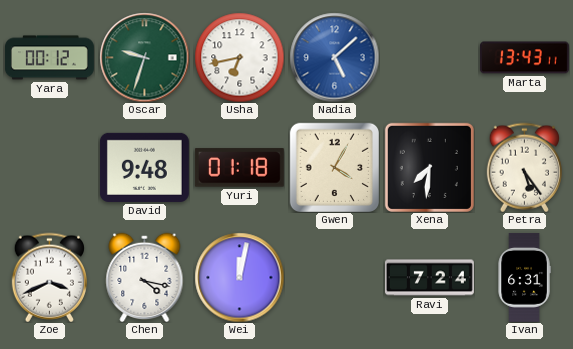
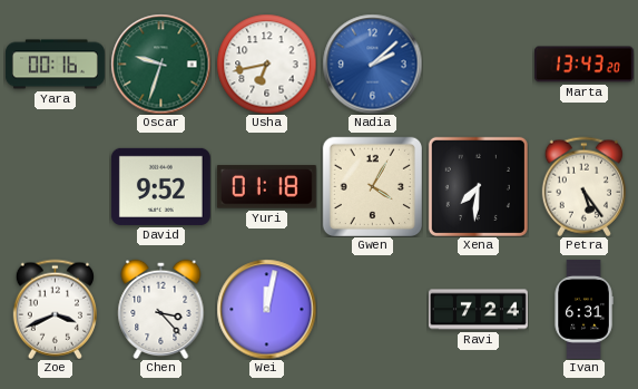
Yara: 00:12 -> 00:16
Nadia: 5:08 -> 2:08
Marta: 13:43:11 -> 13:43:20
David: 9:48 -> 9:52
Chen: 4:17 -> 3:23
